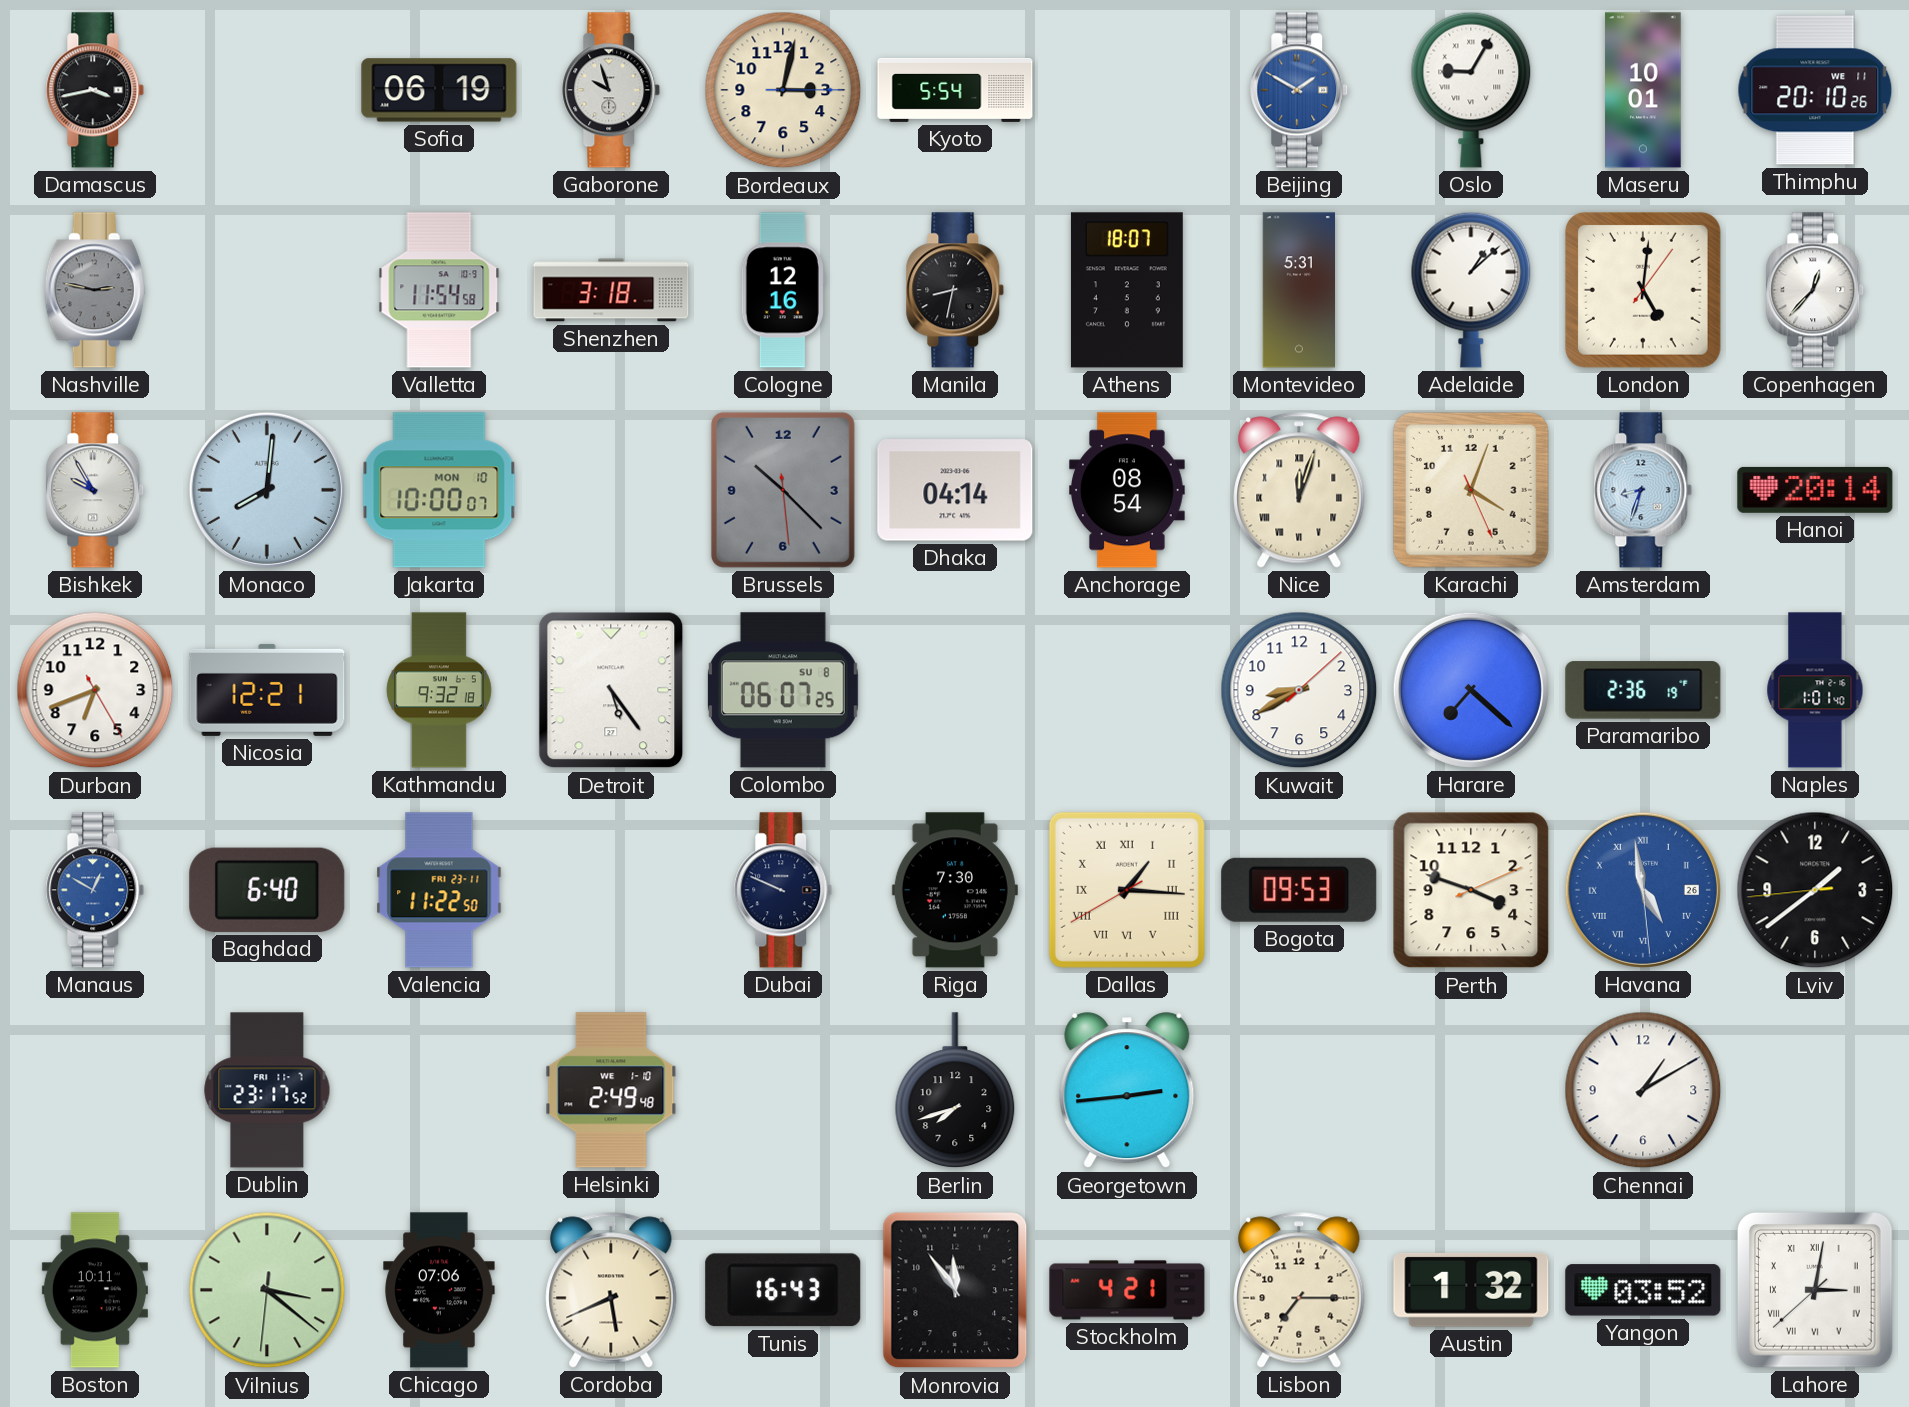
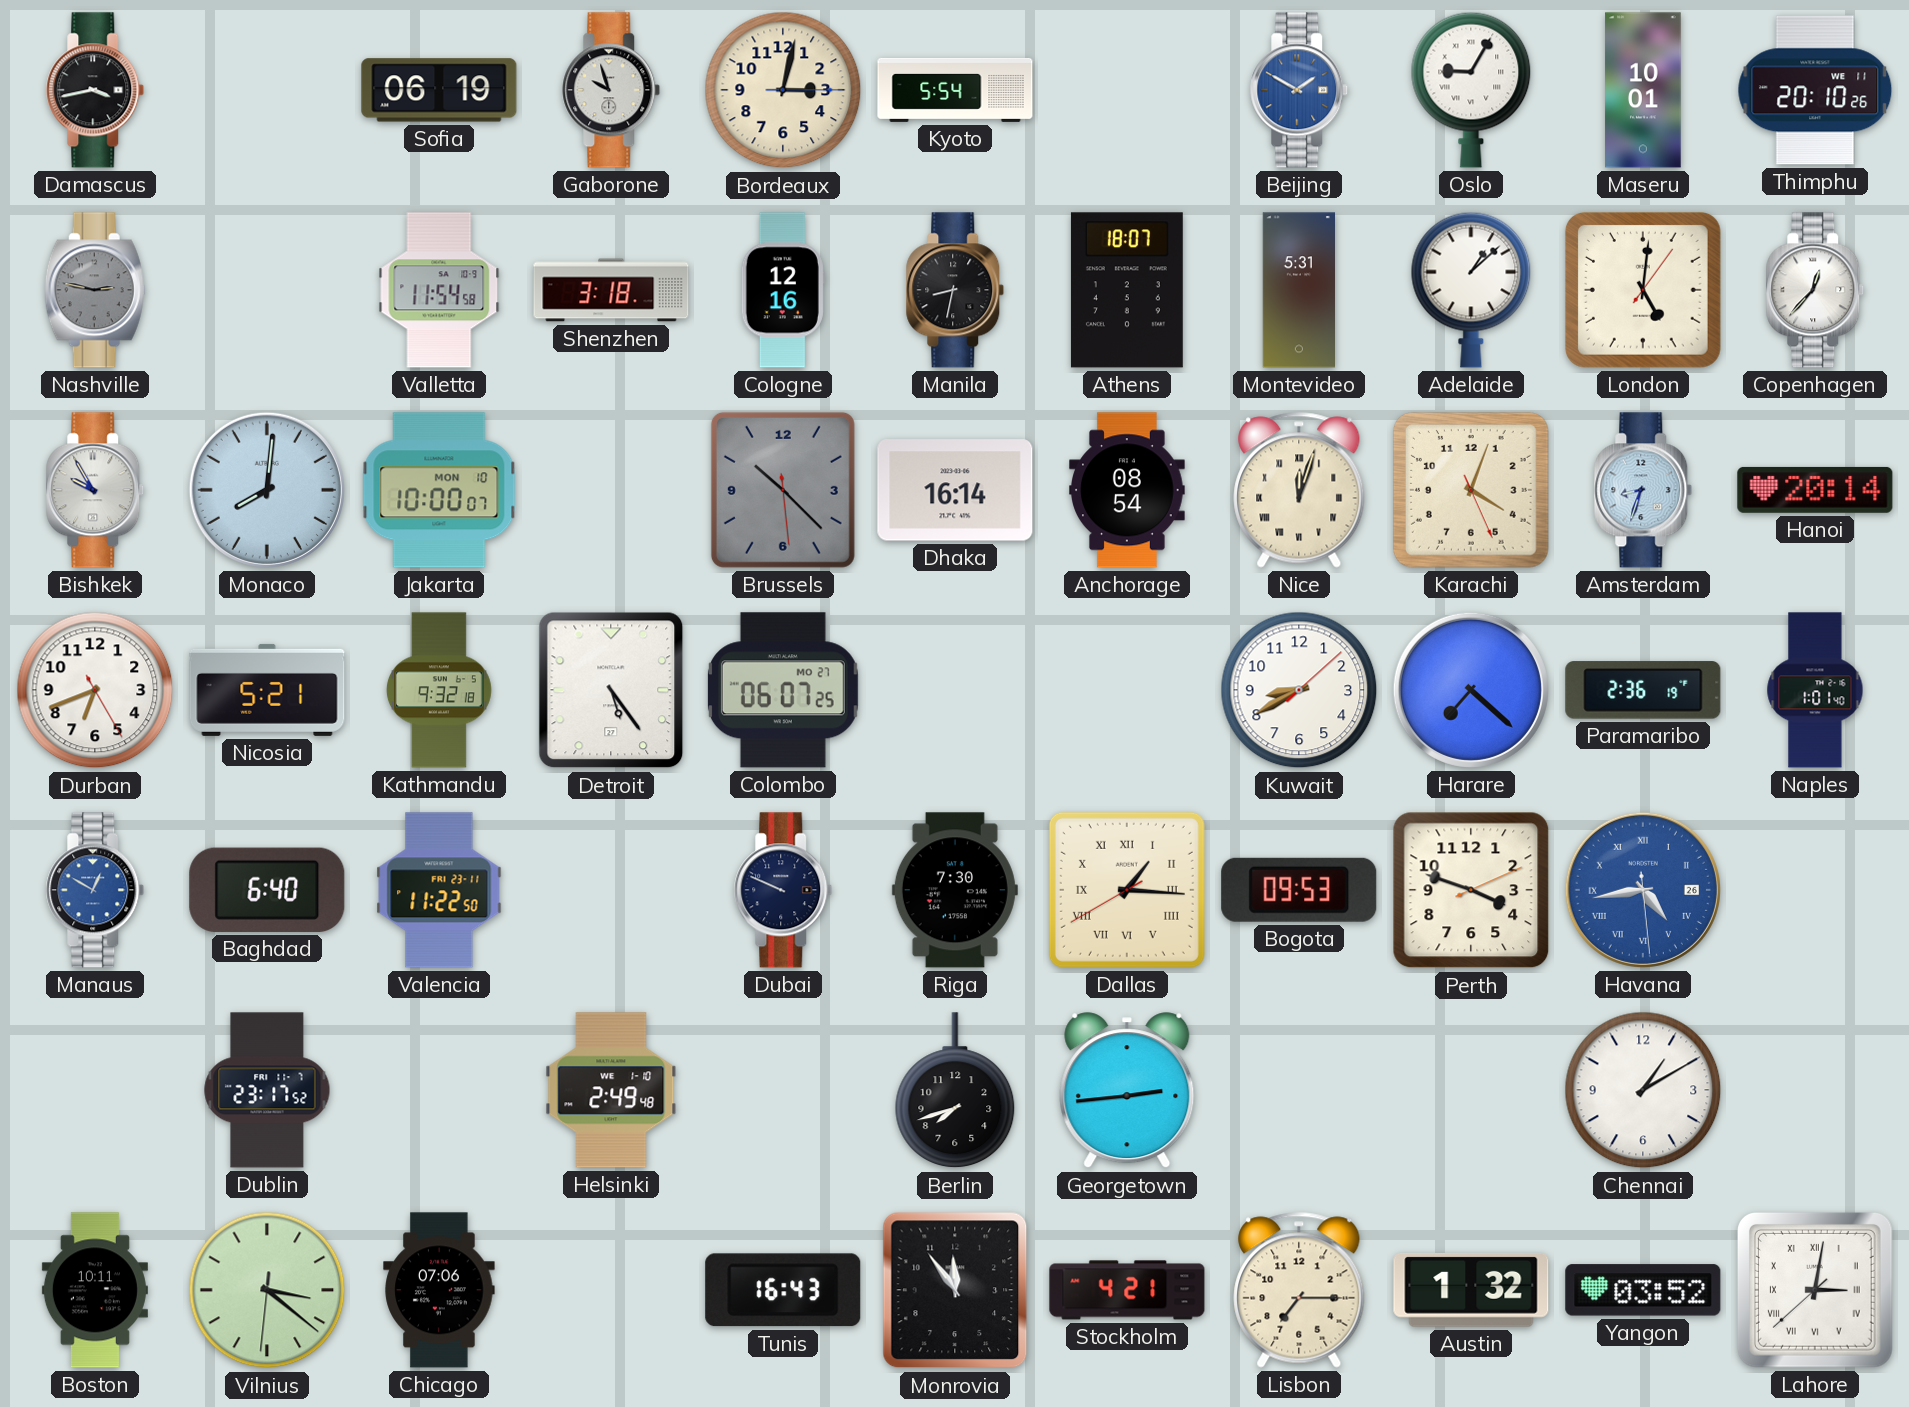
Dhaka: 04:14 -> 16:14
Nicosia: 12:21 -> 5:21
Colombo date: SU 8 -> MO 27
Havana: 4:58 -> 4:43
Lviv: 1:38 -> none
Cordoba: 5:41 -> none
